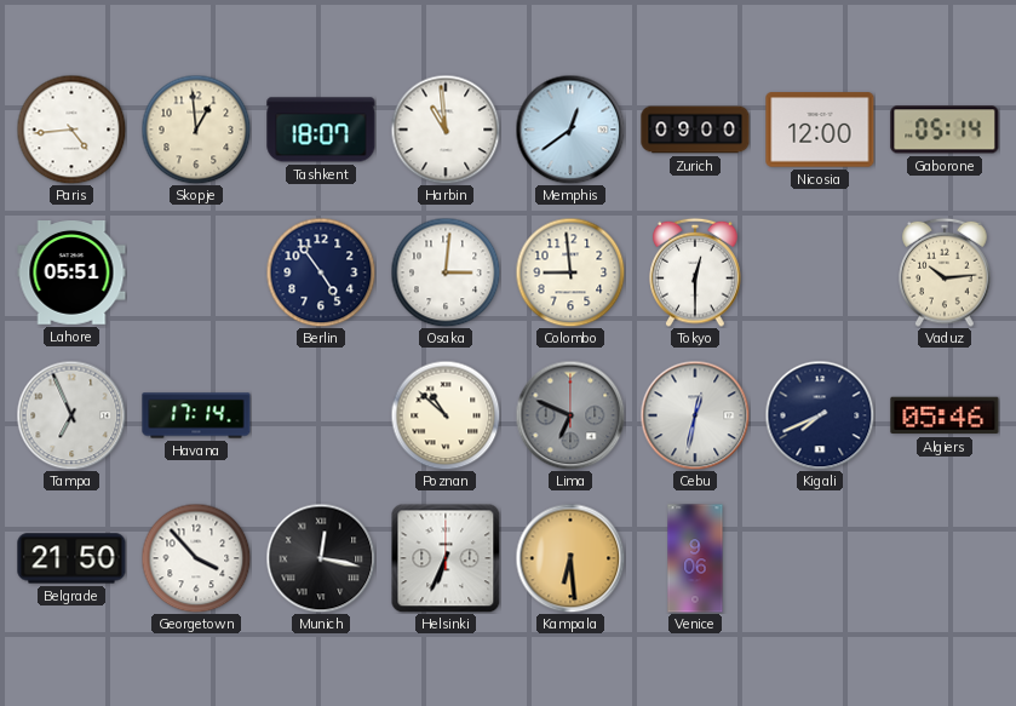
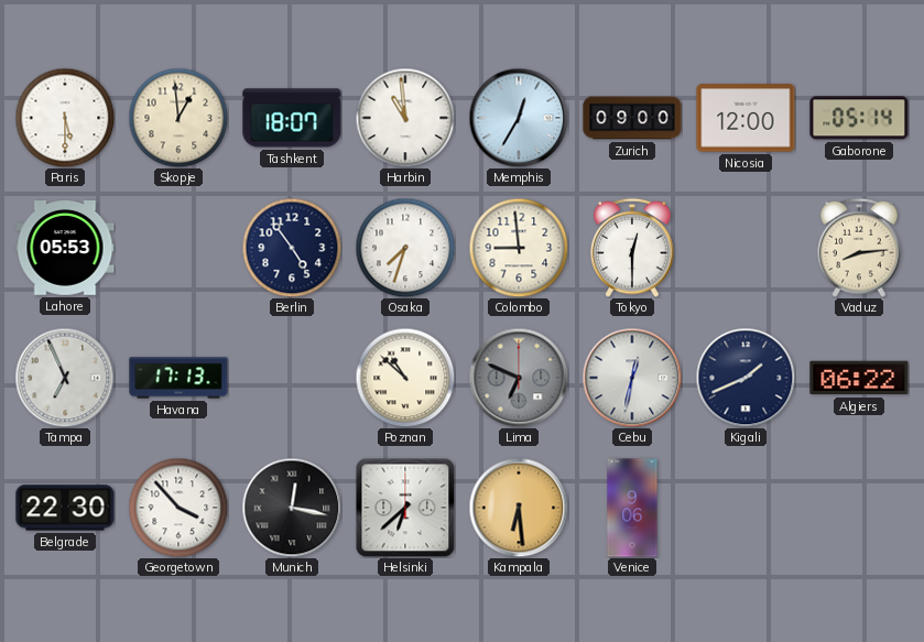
Paris: 4:44 -> 5:30
Memphis: 12:39 -> 12:35
Lahore: 05:51 -> 05:53
Osaka: 3:01 -> 7:33
Vaduz: 10:14 -> 8:14
Havana: 17:14 -> 17:13
Kigali: 7:41 -> 1:41
Algiers: 05:46 -> 06:22
Belgrade: 21:50 -> 22:30
Helsinki: 6:34 -> 6:38
